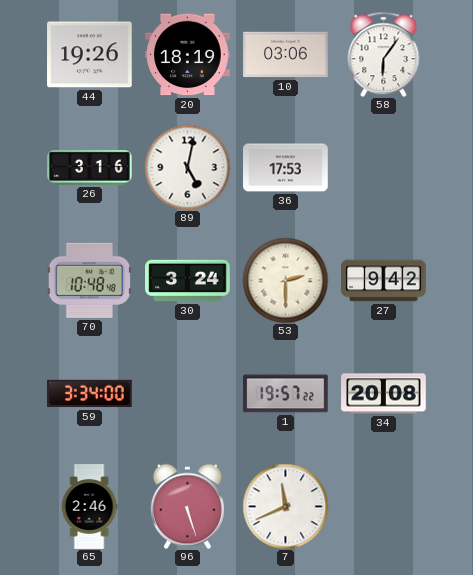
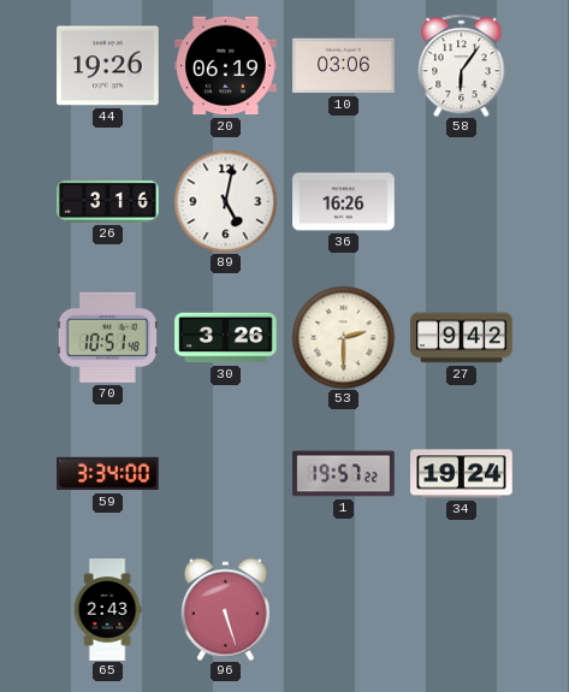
20: 18:19 -> 06:19
36: 17:53 -> 16:26
70: 10:48 -> 10:51
30: 3:24 -> 3:26
34: 20:08 -> 19:24
65: 2:46 -> 2:43
7: 11:41 -> none
